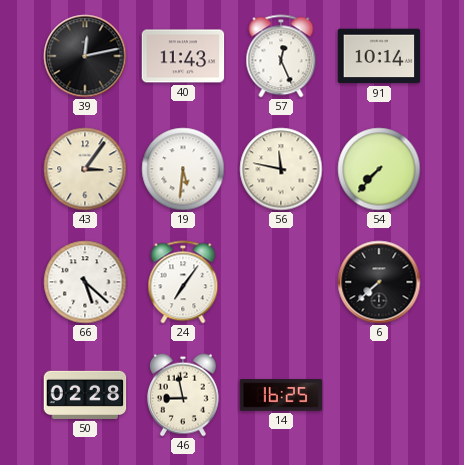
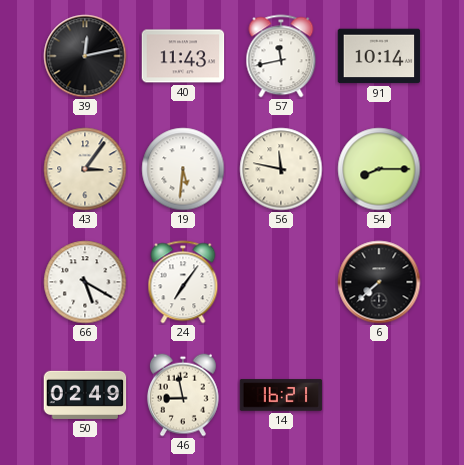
57: 12:26 -> 11:43
54: 7:37 -> 8:15
66: 5:22 -> 5:20
50: 02:28 -> 02:49
14: 16:25 -> 16:21
